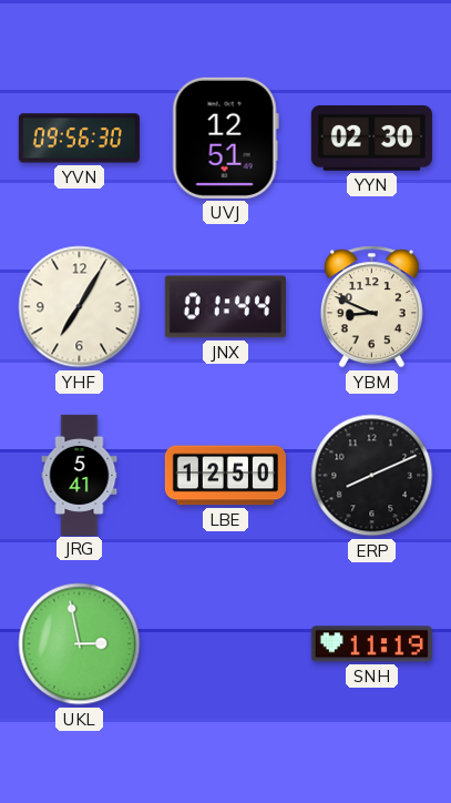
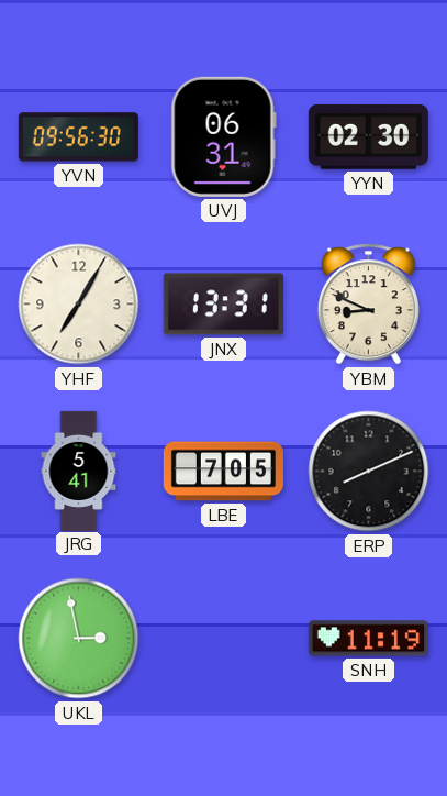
UVJ: 12:51 -> 06:31
JNX: 01:44 -> 13:31
LBE: 12:50 -> 7:05
